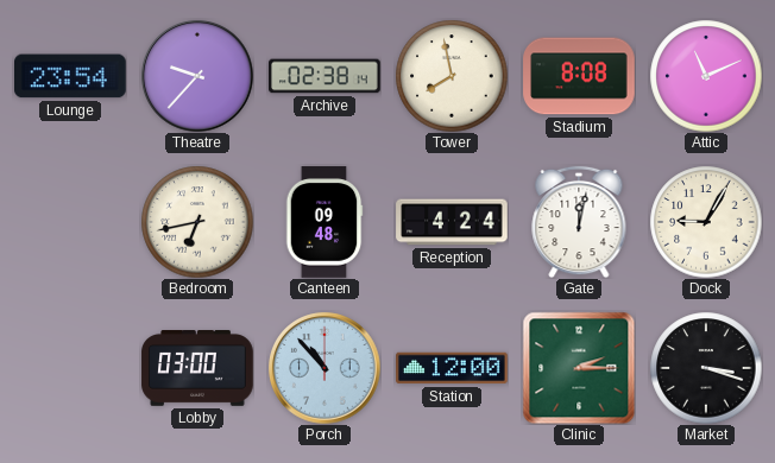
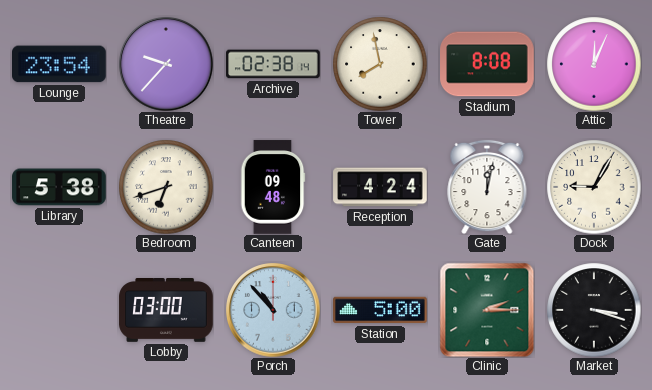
Attic: 11:11 -> 12:04
Library: none -> 5:38
Bedroom: 6:43 -> 6:42
Station: 12:00 -> 5:00
